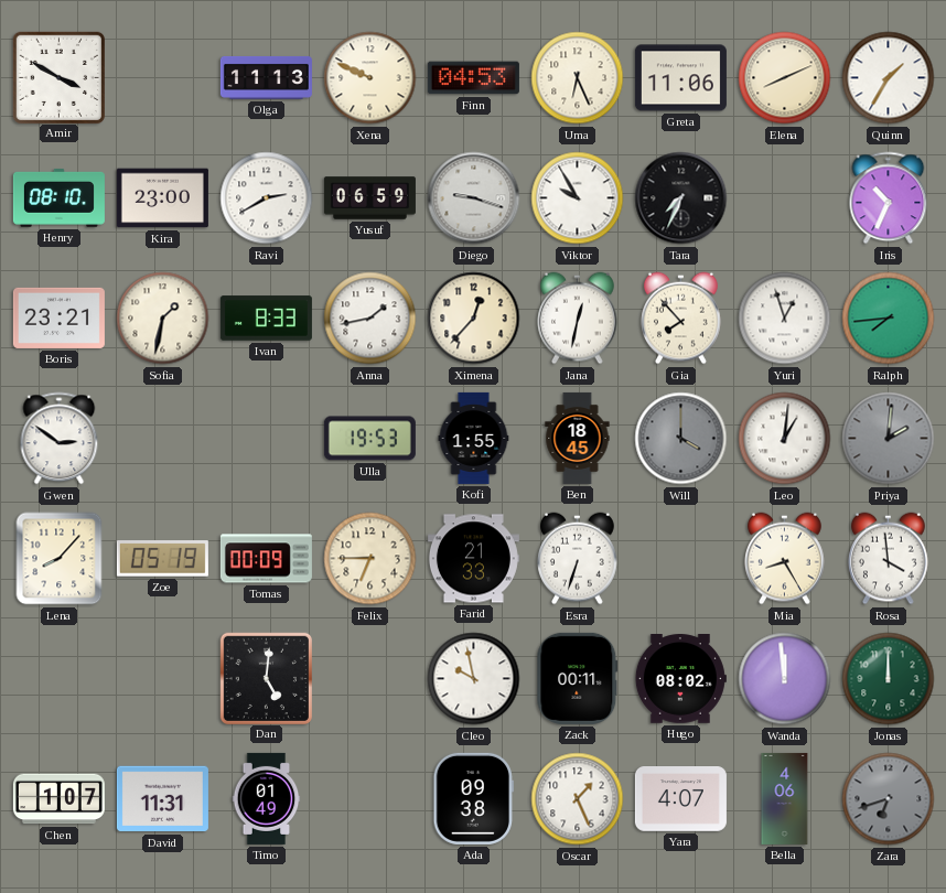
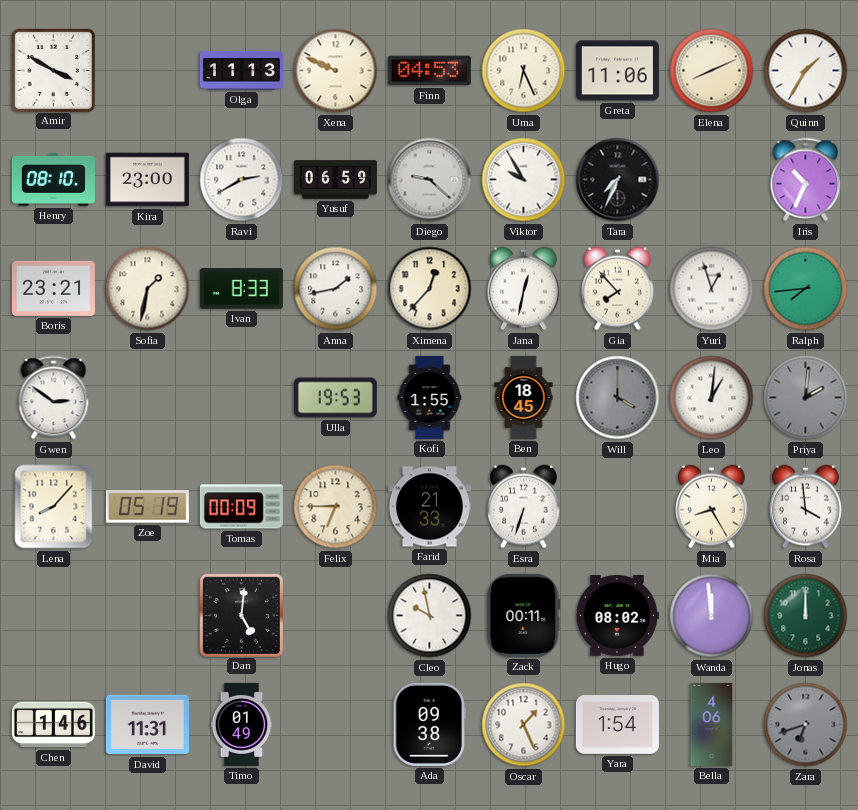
Diego: 9:18 -> 9:22
Chen: 1:07 -> 1:46
Yara: 4:07 -> 1:54
